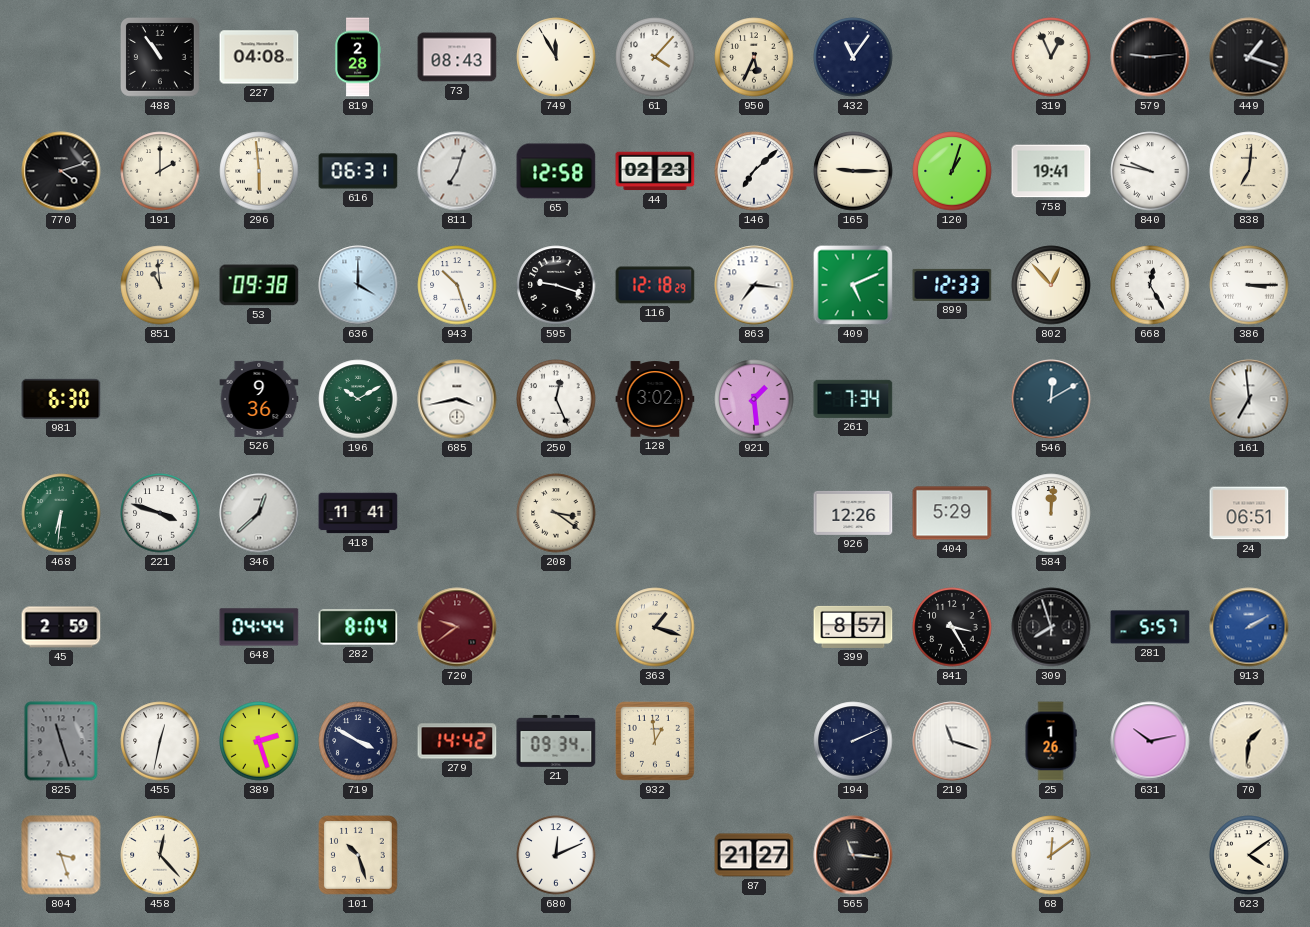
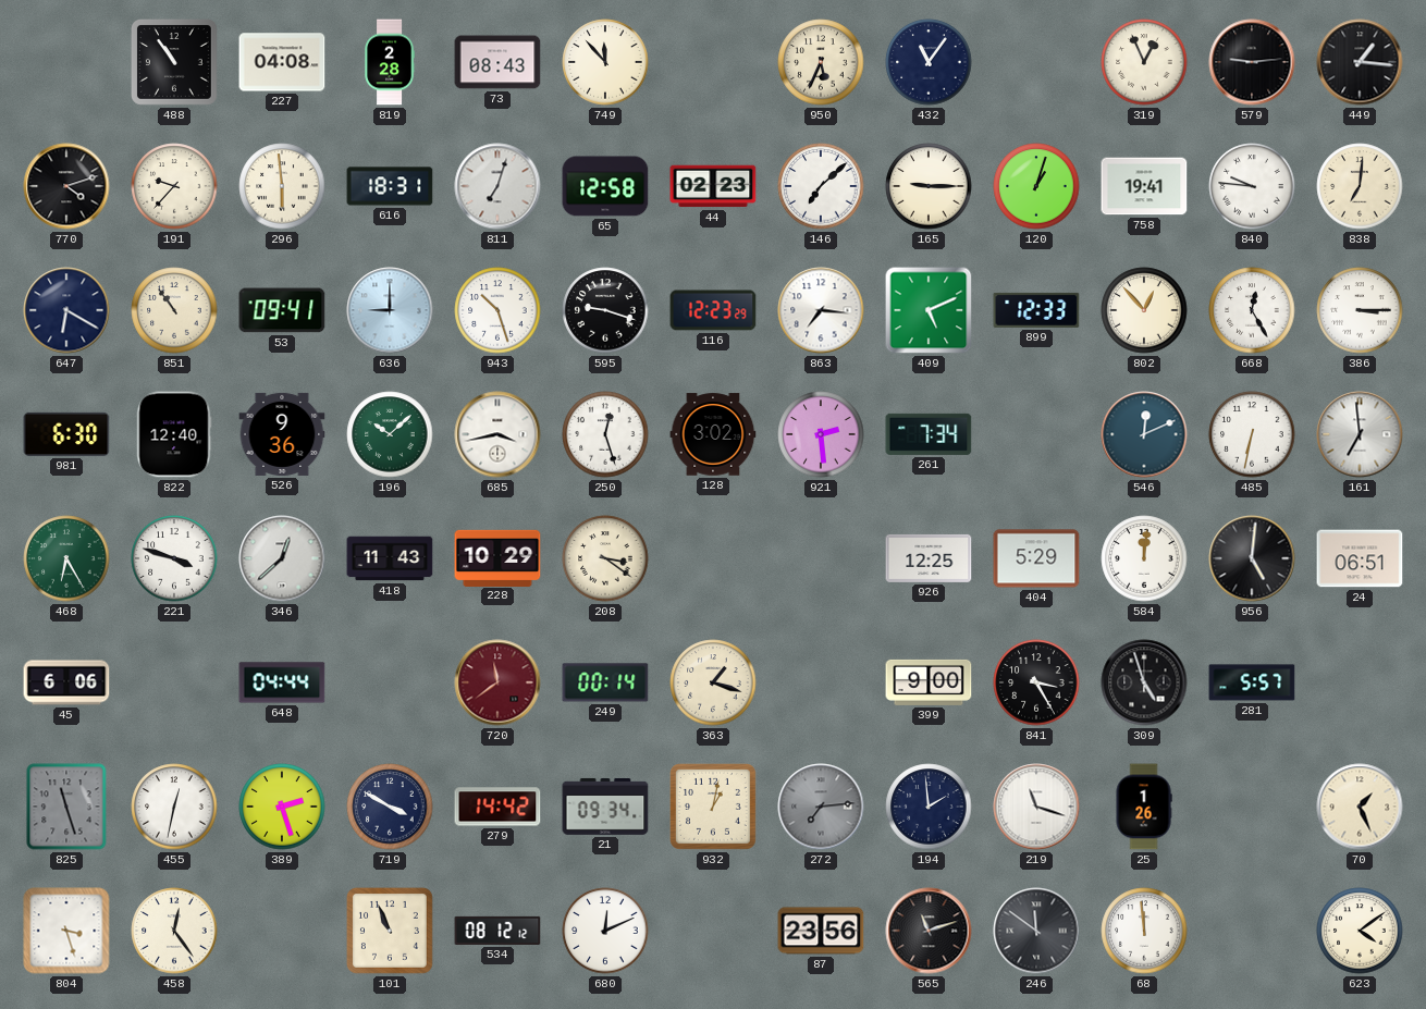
749: 11:55 -> 11:53
61: 4:07 -> none
449: 1:18 -> 1:16
191: 2:00 -> 9:37
616: 06:31 -> 18:31
840: 9:47 -> 9:46
647: none -> 6:20
851: 10:59 -> 10:54
53: 09:38 -> 09:41
636: 4:00 -> 9:00
116: 12:18 -> 12:23
822: none -> 12:40
196: 10:10 -> 10:08
250: 12:26 -> 12:27
921: 1:29 -> 2:29
546: 12:10 -> 12:11
485: none -> 6:32
468: 6:31 -> 6:25
418: 11:41 -> 11:43
228: none -> 10:29
926: 12:26 -> 12:25
956: none -> 5:01
45: 2:59 -> 6:06
282: 8:04 -> none
720: 9:39 -> 11:39
249: none -> 00:14
399: 8:57 -> 9:00
309: 7:57 -> 4:57
913: 2:10 -> none
932: 12:59 -> 1:02
272: none -> 7:14
194: 2:11 -> 1:59
631: 10:13 -> none
70: 1:31 -> 1:26
458: 12:23 -> 12:24
101: 10:27 -> 10:56
534: none -> 08:12
87: 21:27 -> 23:56
565: 11:16 -> 11:12
246: none -> 11:51
68: 12:09 -> 11:59
